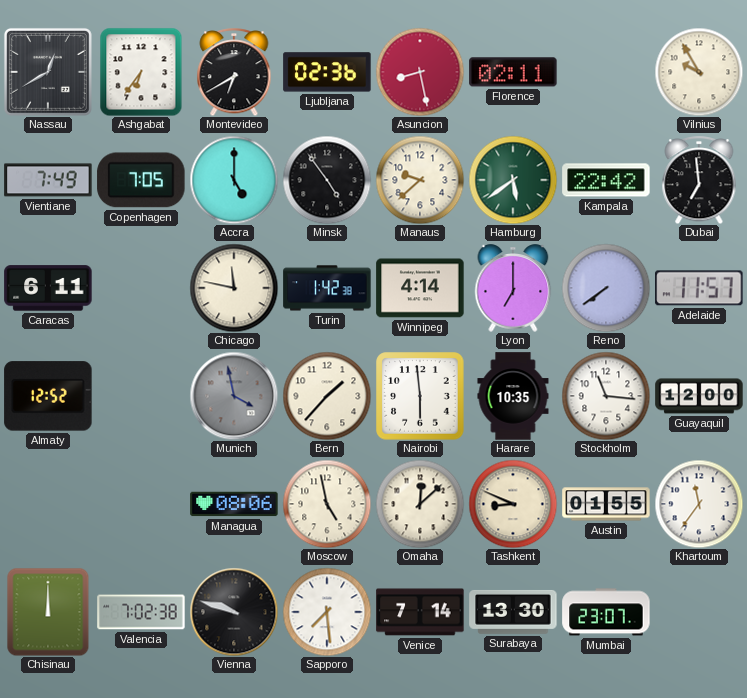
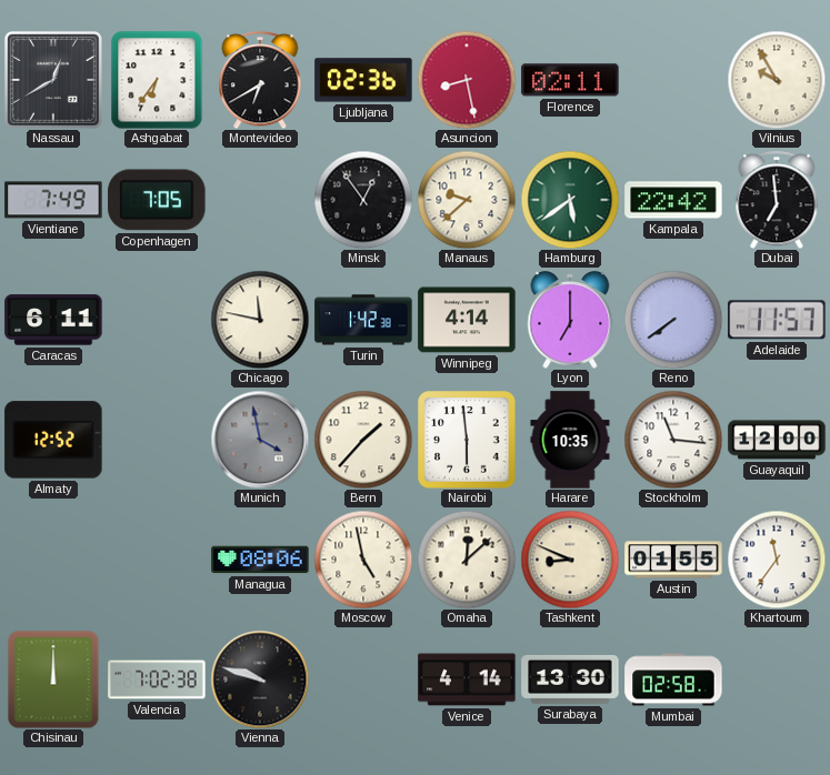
Accra: 5:00 -> none
Minsk: 4:54 -> 12:54
Sapporo: 7:29 -> none
Venice: 7:14 -> 4:14
Mumbai: 23:07 -> 02:58
